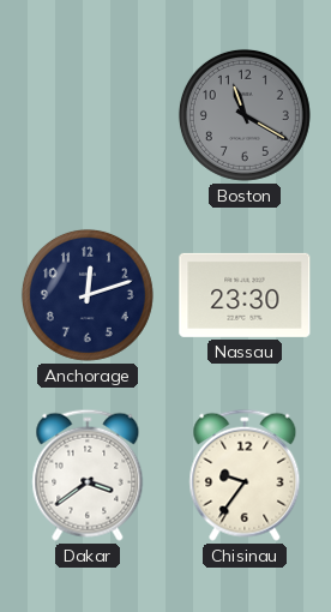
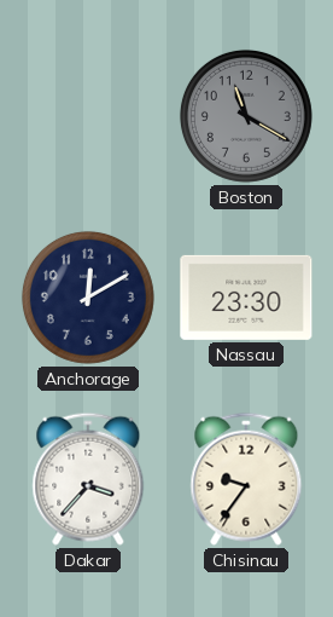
Anchorage: 12:12 -> 12:10
Dakar: 3:39 -> 3:37
